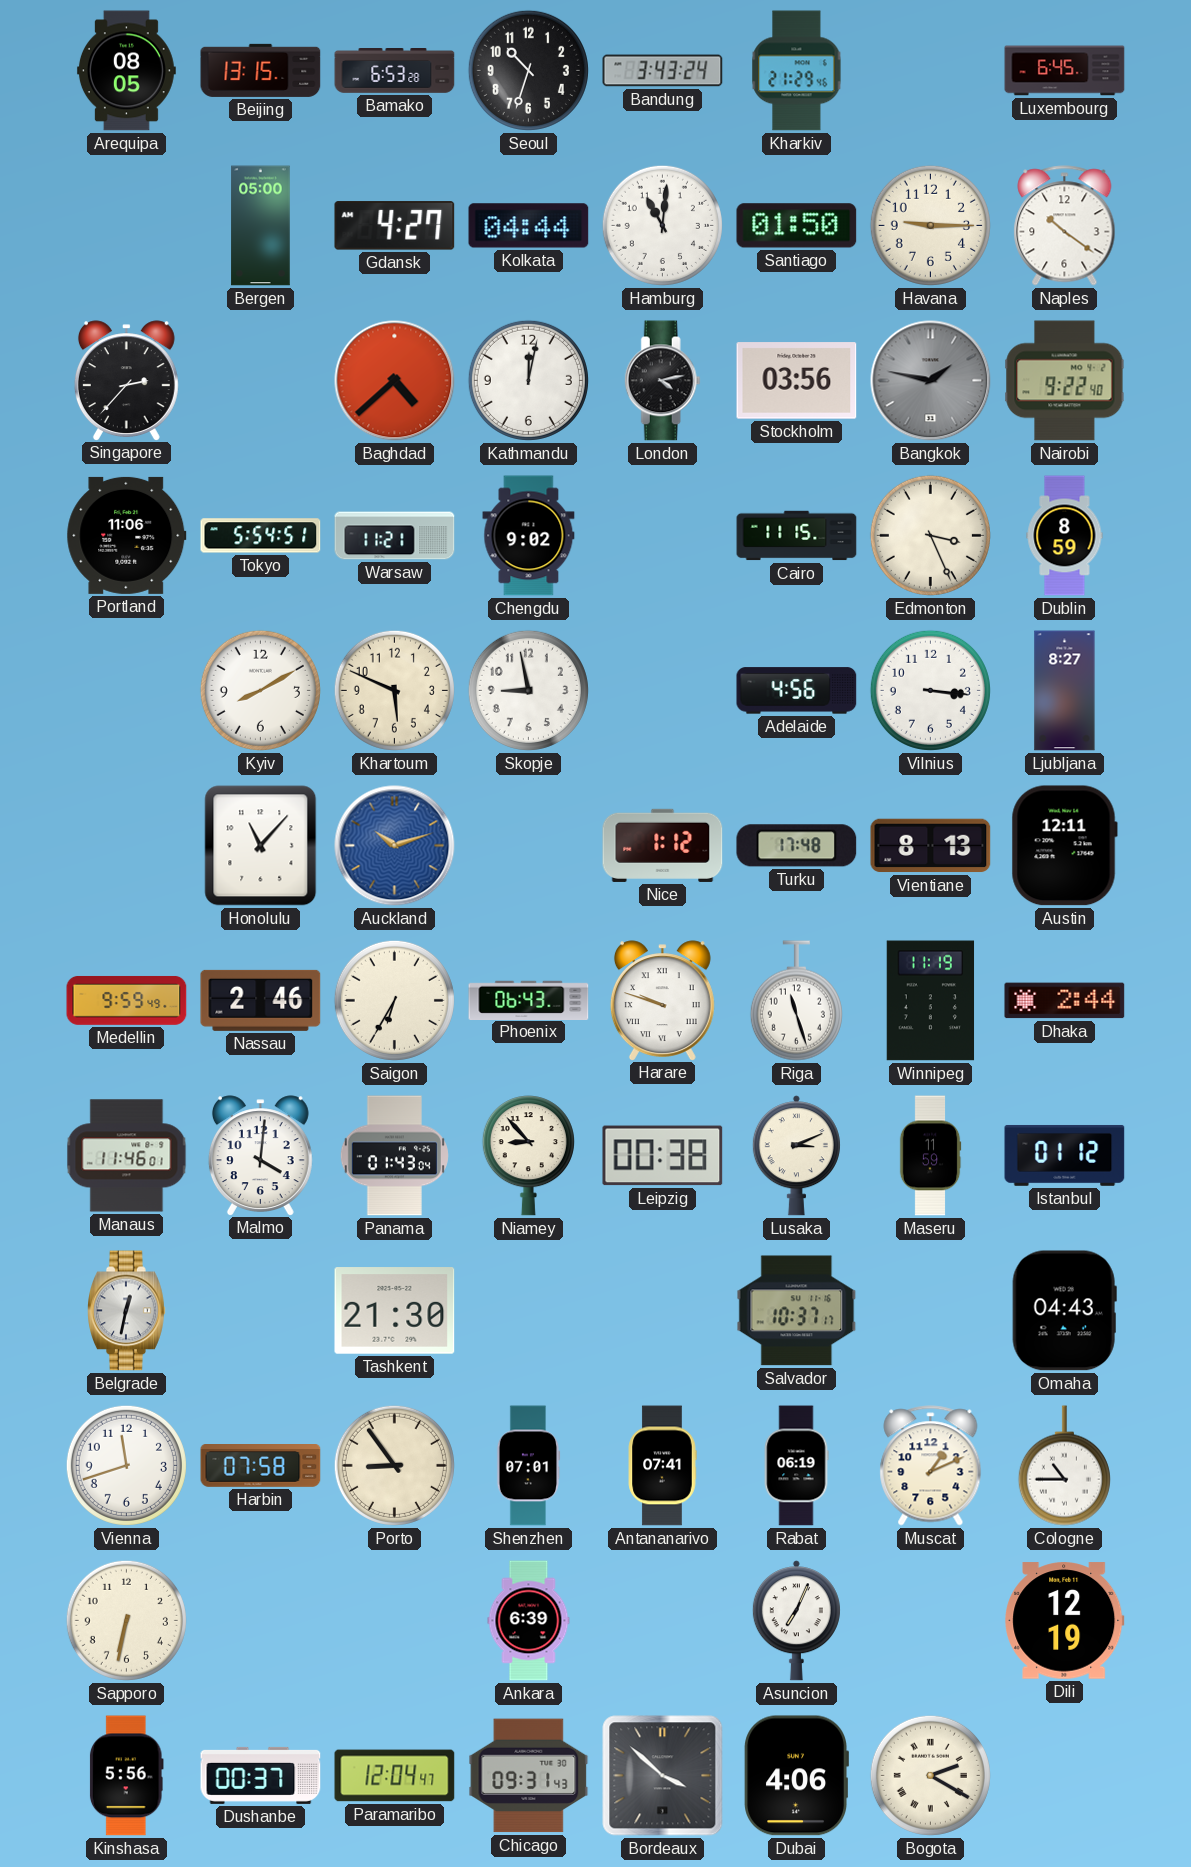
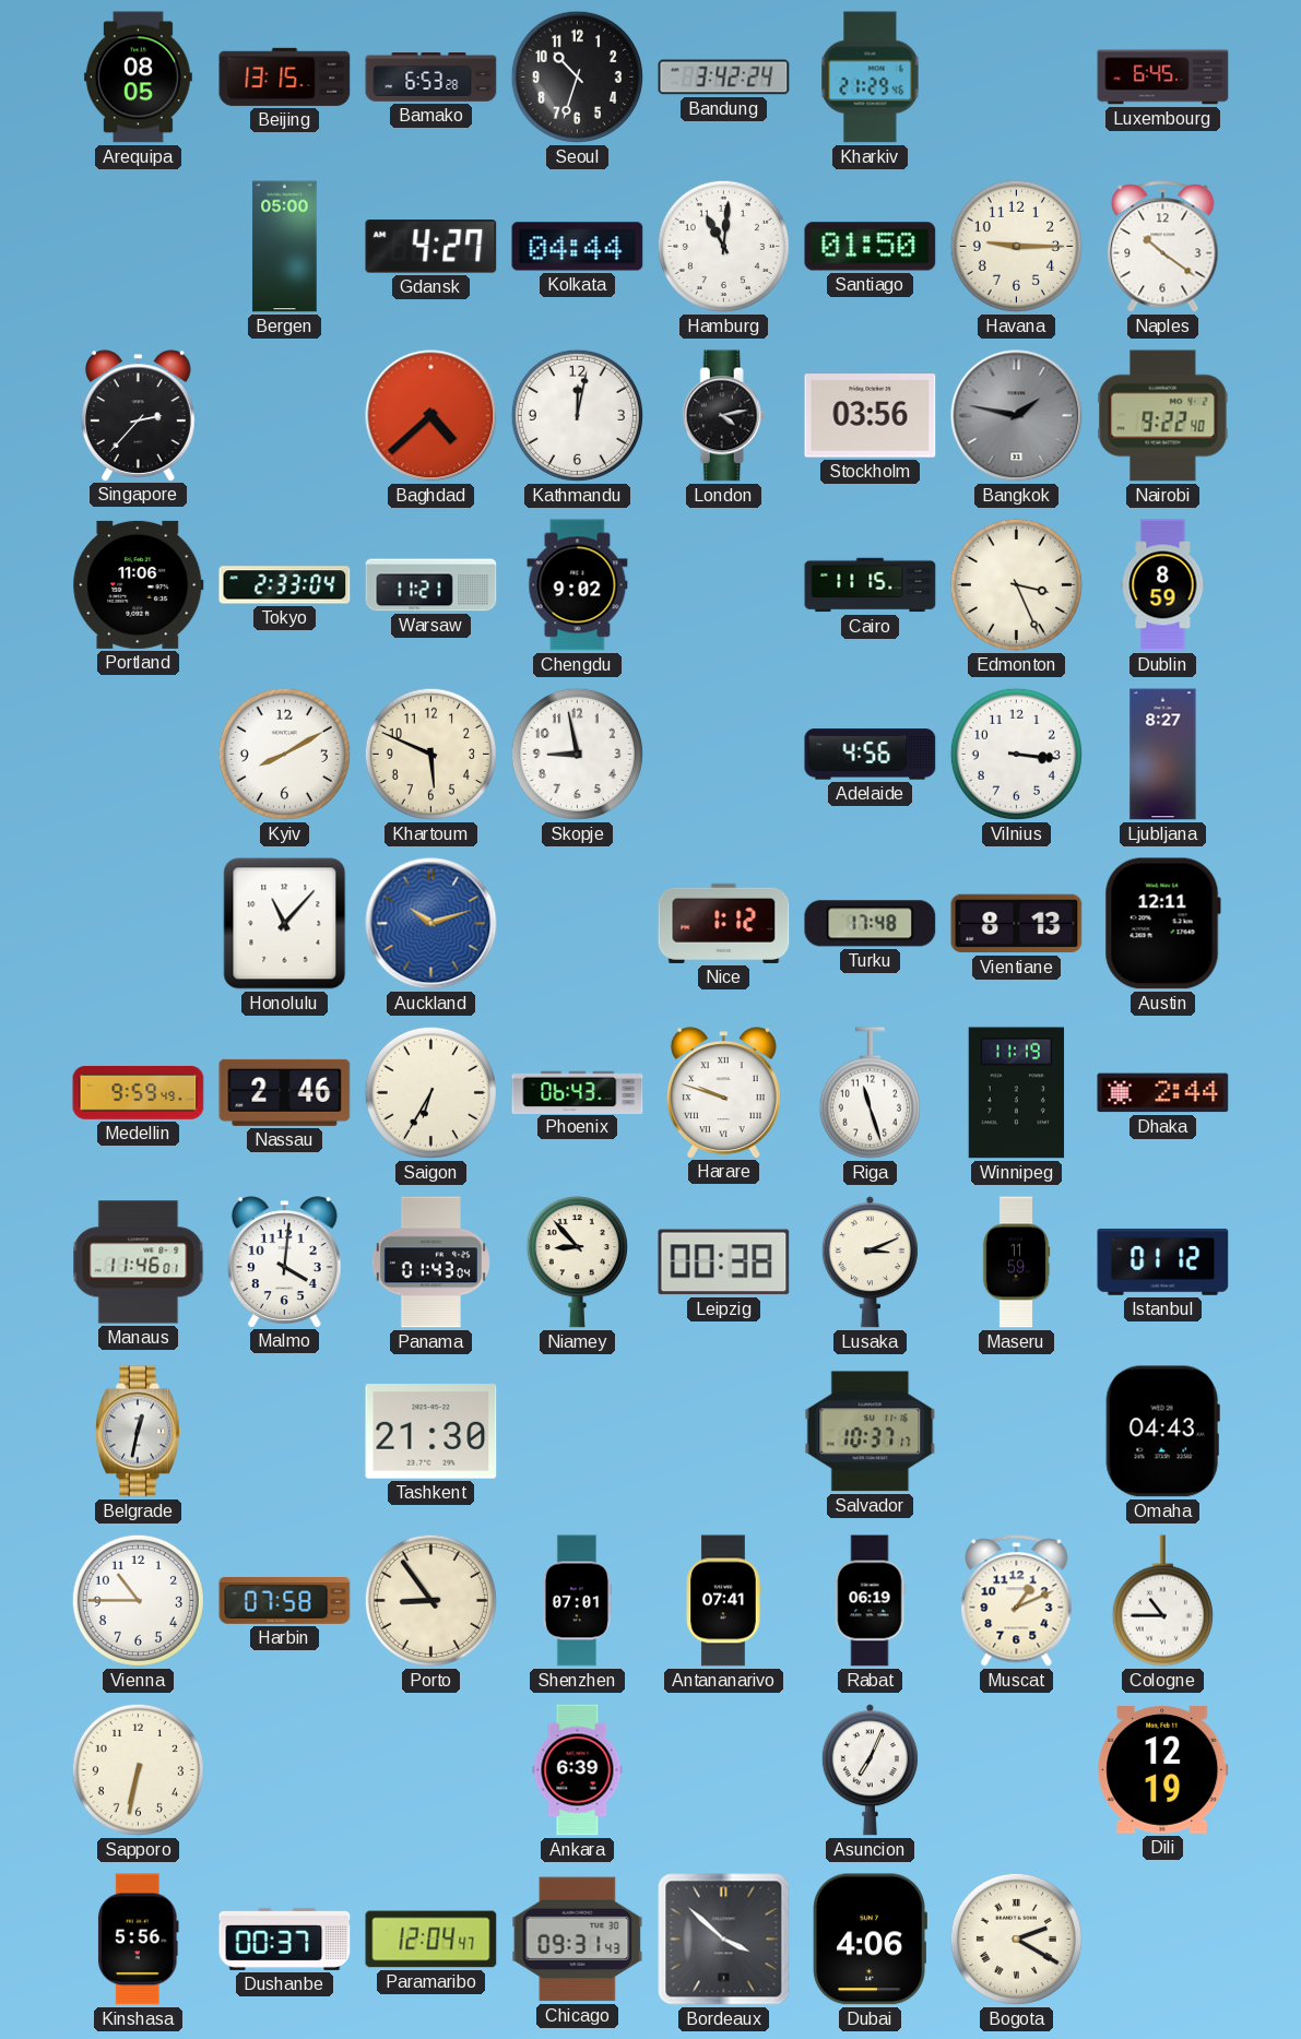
Bandung: 3:43 -> 3:42
Tokyo: 5:54 -> 2:33
Vienna: 11:42 -> 10:45
